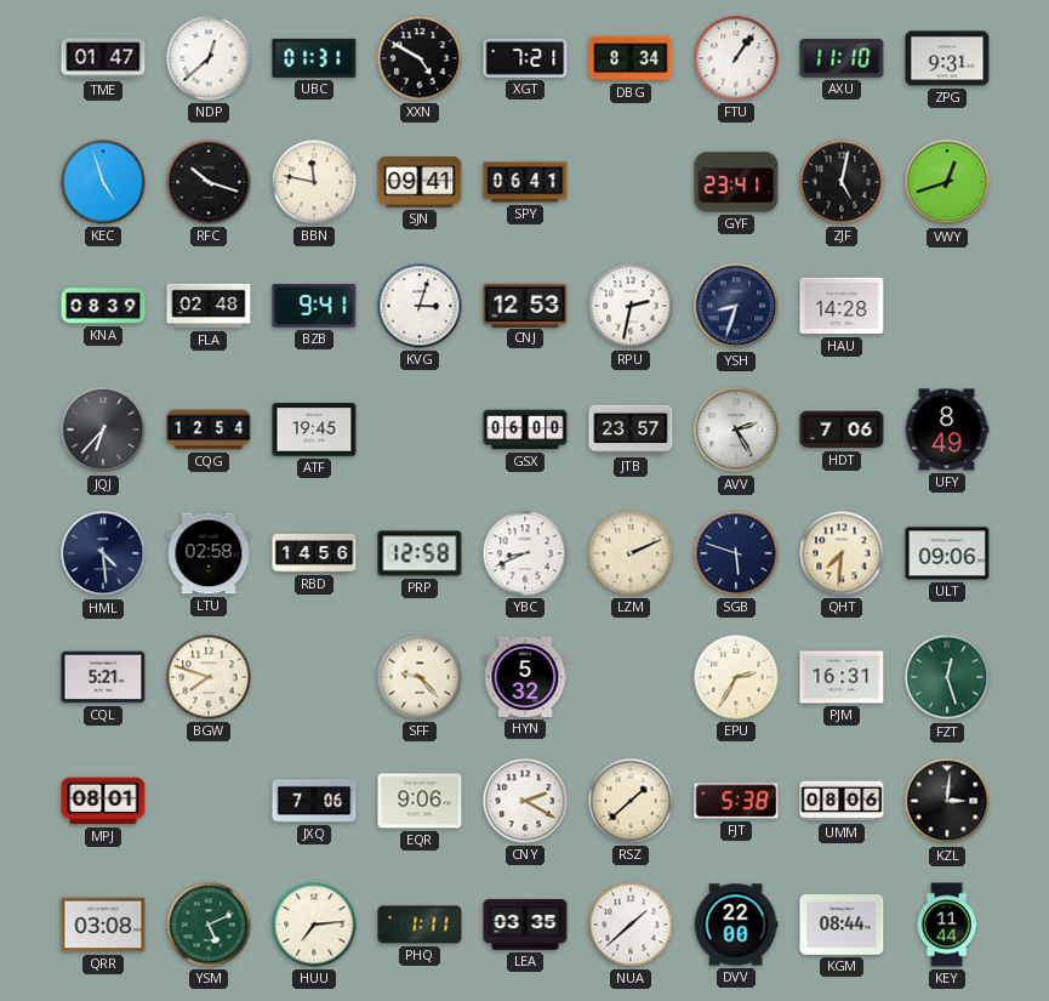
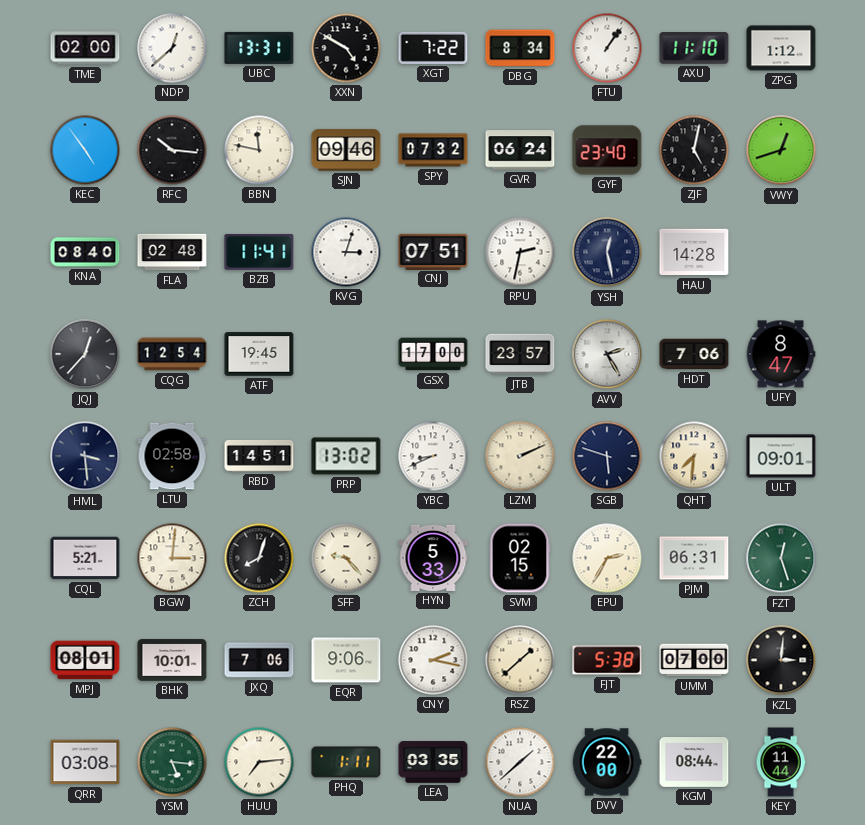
TME: 01:47 -> 02:00
UBC: 01:31 -> 13:31
XGT: 7:21 -> 7:22
ZPG: 9:31 -> 1:12
KEC: 4:57 -> 4:54
RFC: 10:18 -> 10:16
SJN: 09:41 -> 09:46
SPY: 06:41 -> 07:32
GVR: none -> 06:24
GYF: 23:41 -> 23:40
KNA: 08:39 -> 08:40
BZB: 9:41 -> 11:41
CNJ: 12:53 -> 07:51
YSH: 8:33 -> 12:28
JQJ: 6:37 -> 12:37
GSX: 06:00 -> 17:00
UFY: 8:49 -> 8:47
HML: 4:29 -> 3:29
RBD: 14:56 -> 14:51
PRP: 12:58 -> 13:02
ULT: 09:06 -> 09:01
BGW: 7:48 -> 3:01
ZCH: none -> 8:03
HYN: 5:32 -> 5:33
SVM: none -> 02:15
PJM: 16:31 -> 06:31
BHK: none -> 10:01
CNY: 2:20 -> 2:17
UMM: 08:06 -> 07:00
YSM: 5:11 -> 5:16
